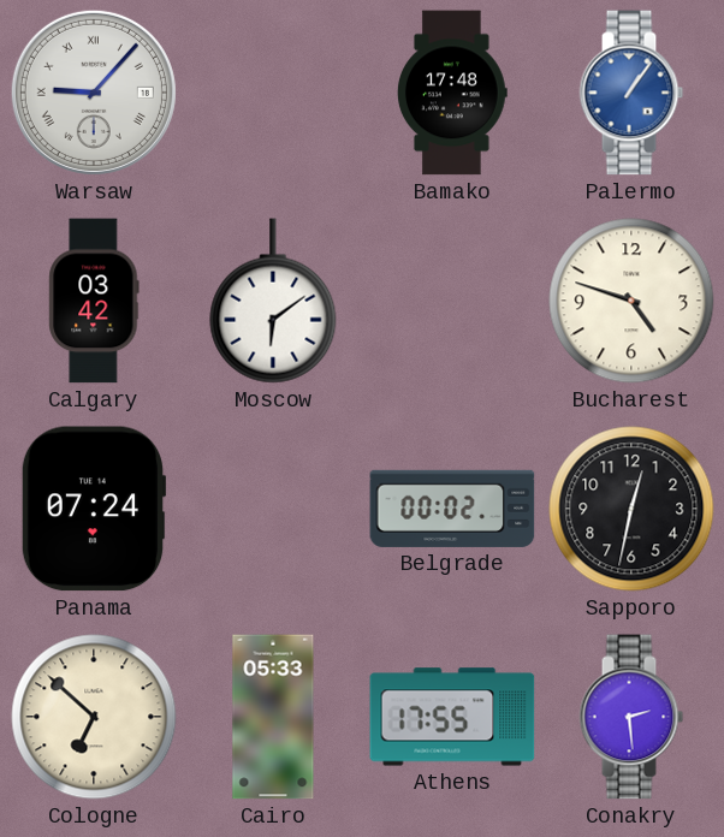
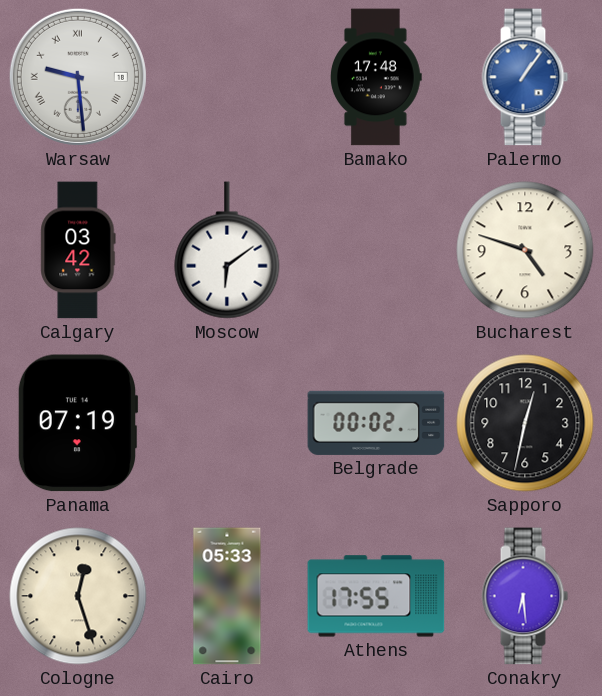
Warsaw: 9:07 -> 9:29
Panama: 07:24 -> 07:19
Cologne: 6:52 -> 12:27
Conakry: 2:29 -> 6:29
